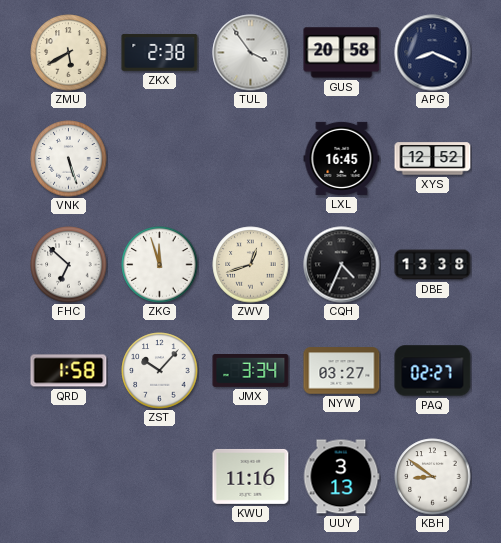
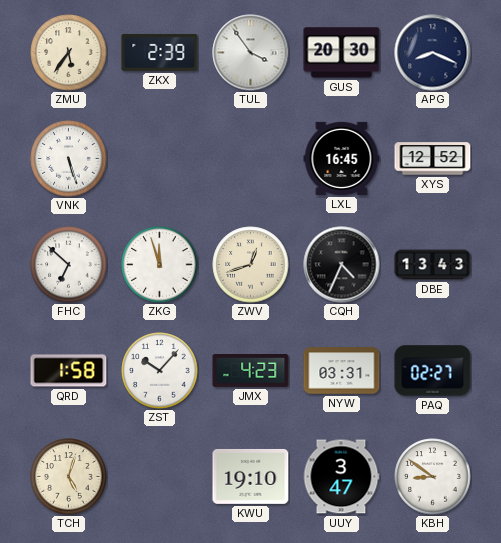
ZMU: 5:40 -> 5:36
ZKX: 2:38 -> 2:39
GUS: 20:58 -> 20:30
DBE: 13:38 -> 13:43
JMX: 3:34 -> 4:23
NYW: 03:27 -> 03:31
TCH: none -> 5:03
KWU: 11:16 -> 19:10
UUY: 3:13 -> 3:47
